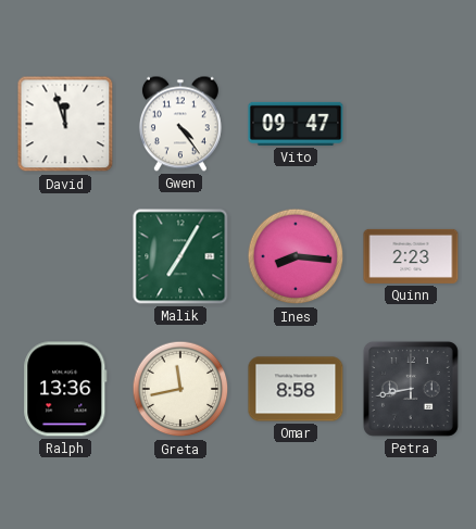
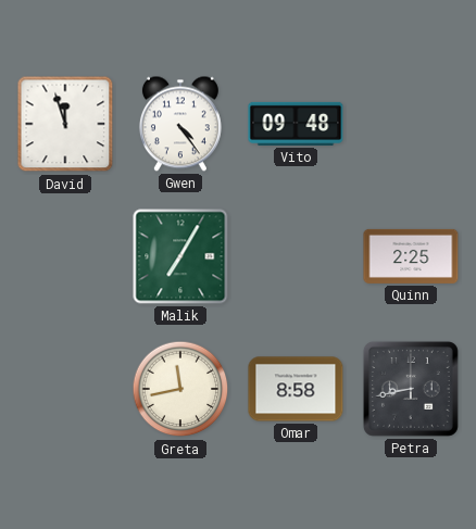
Vito: 09:47 -> 09:48
Ines: 8:16 -> none
Quinn: 2:23 -> 2:25
Ralph: 13:36 -> none
